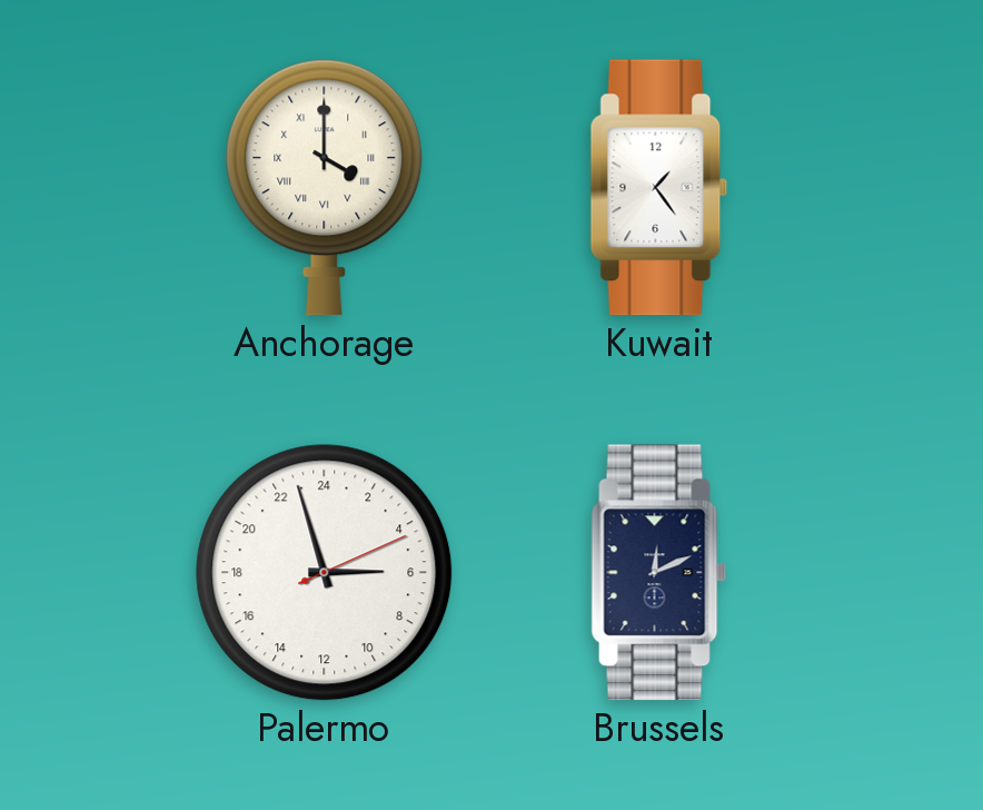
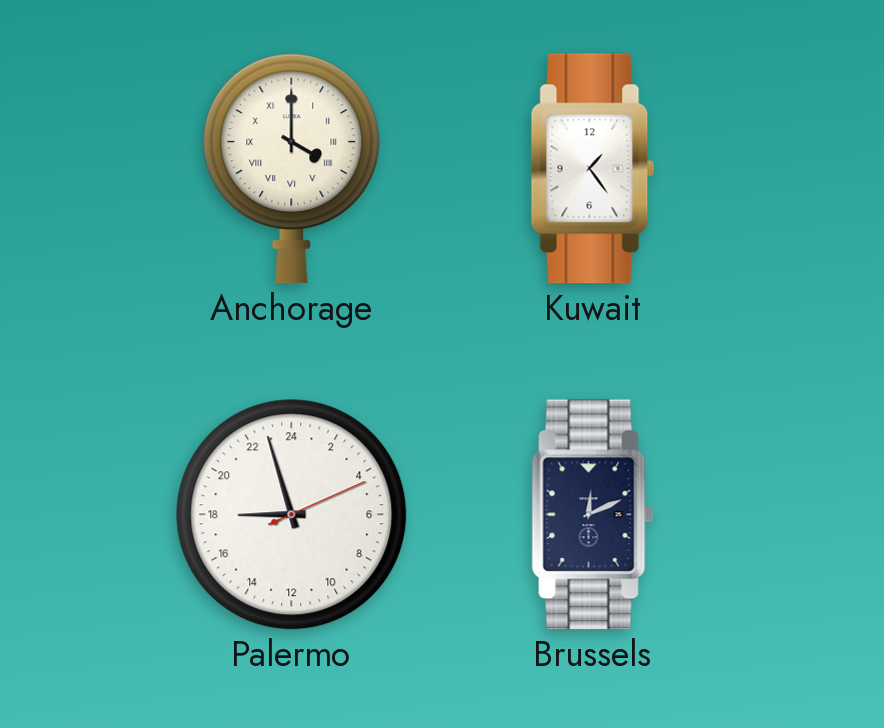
Palermo: 5:57 -> 17:57
